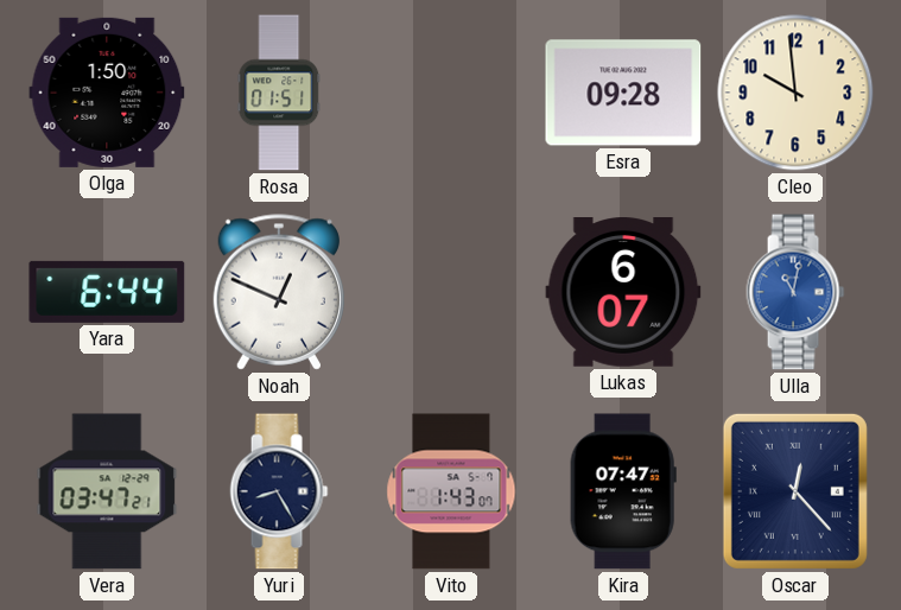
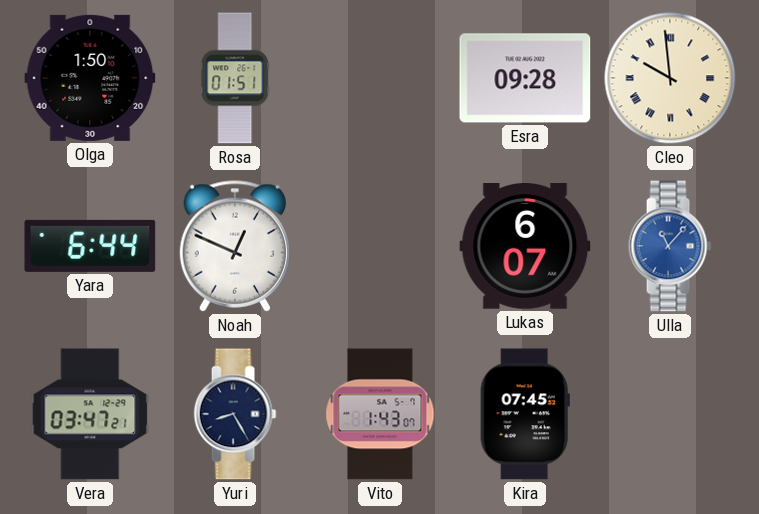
Cleo numerals: Arabic -> Roman
Ulla: 11:02 -> 11:07
Kira: 07:47 -> 07:45
Oscar: 12:23 -> none
